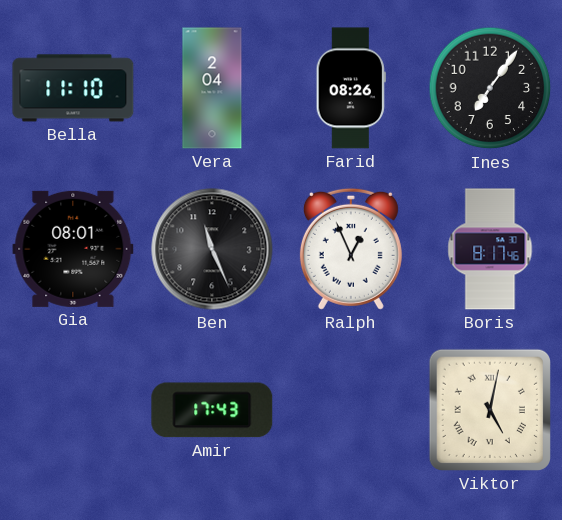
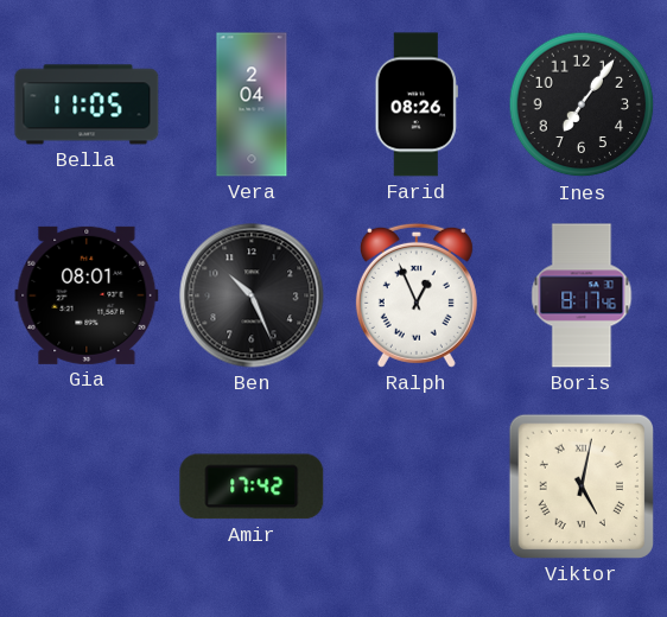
Bella: 11:10 -> 11:05
Ben: 11:26 -> 10:26
Amir: 17:43 -> 17:42
